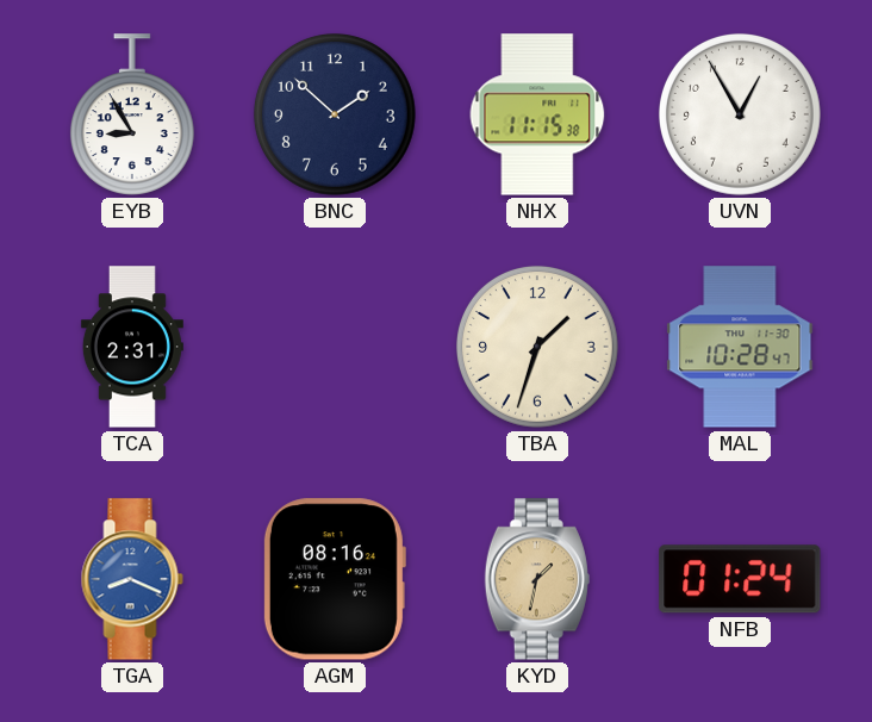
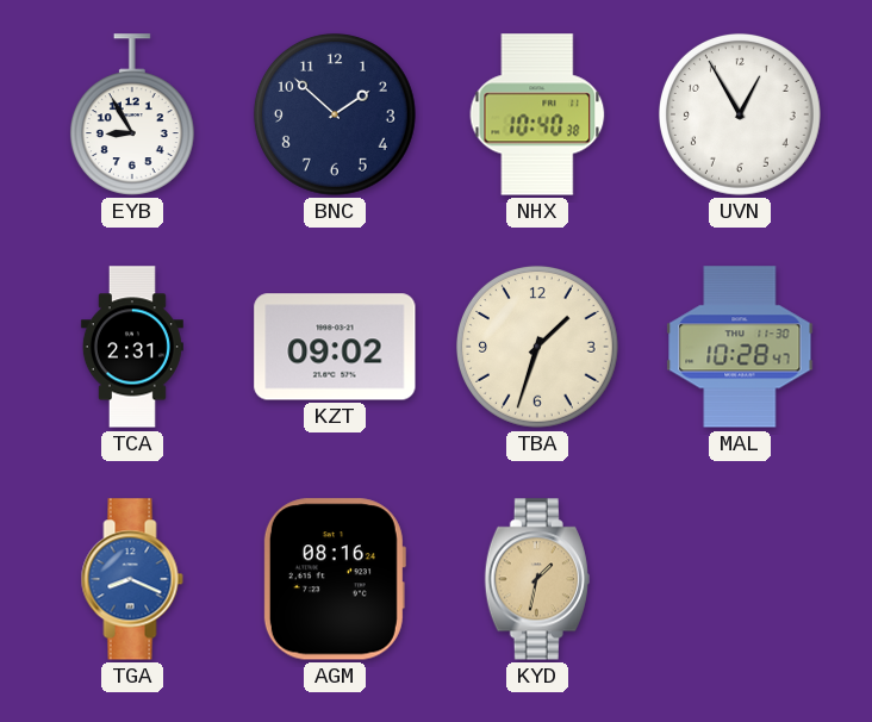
NHX: 11:15 -> 10:40
KZT: none -> 09:02
NFB: 01:24 -> none
